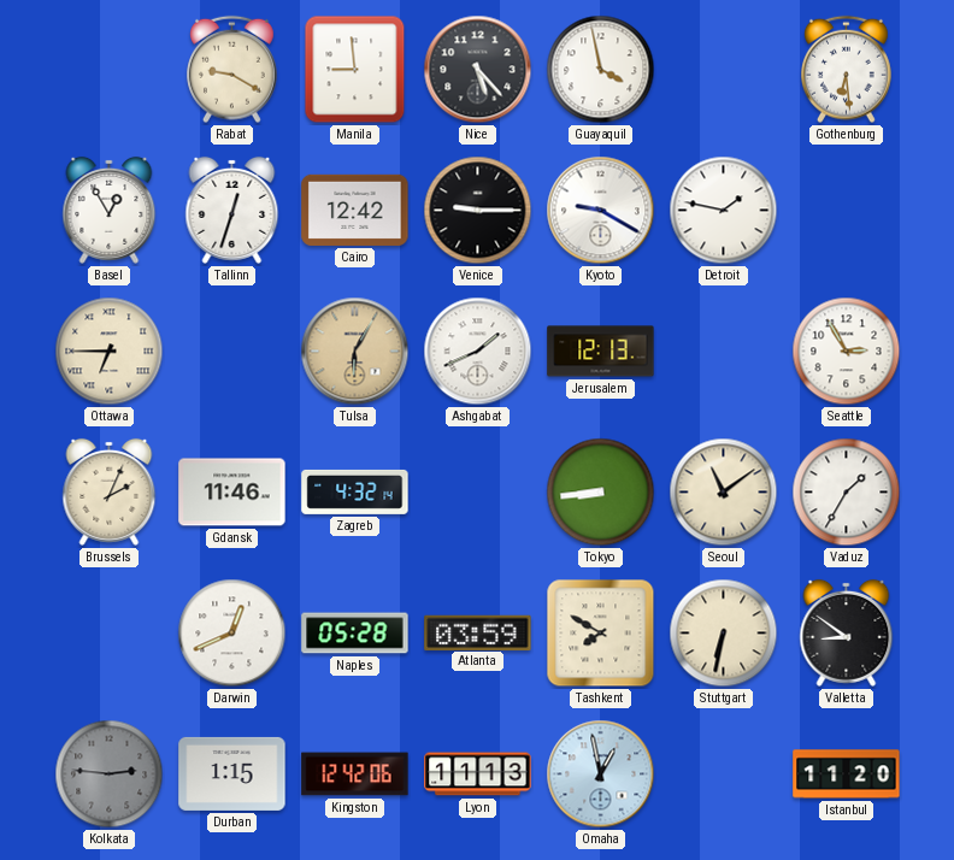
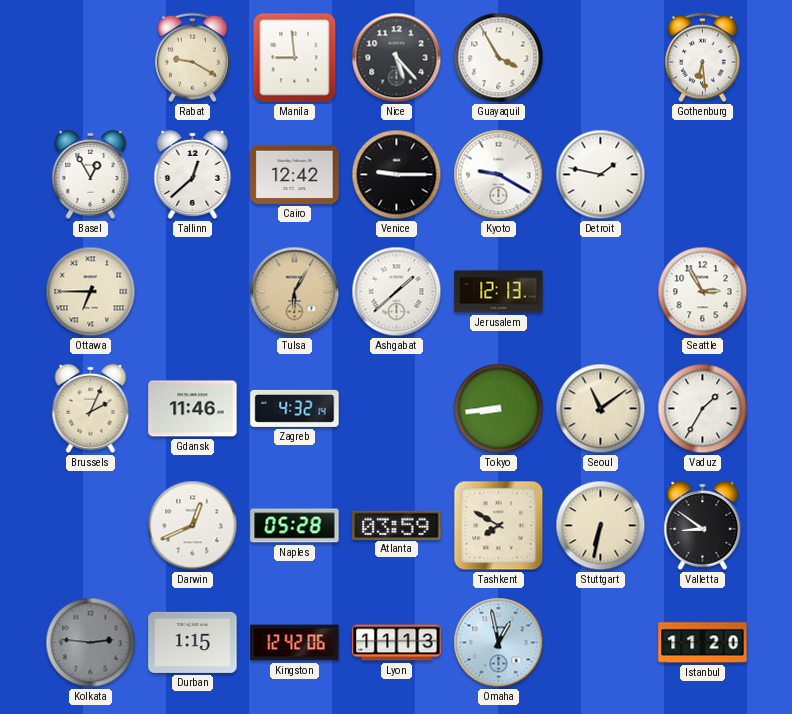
Guayaquil: 3:58 -> 3:55
Tallinn: 12:33 -> 12:38
Ashgabat: 1:41 -> 1:38
